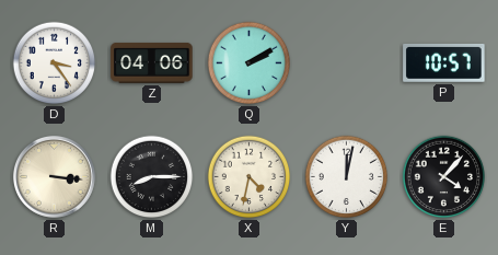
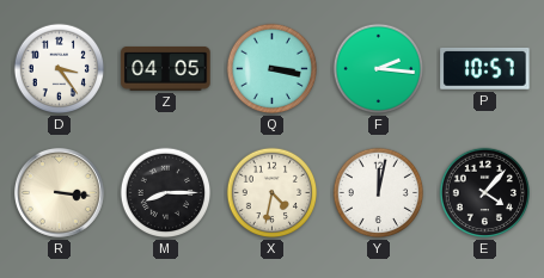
Z: 04:06 -> 04:05
Q: 2:10 -> 3:17
F: none -> 2:16
